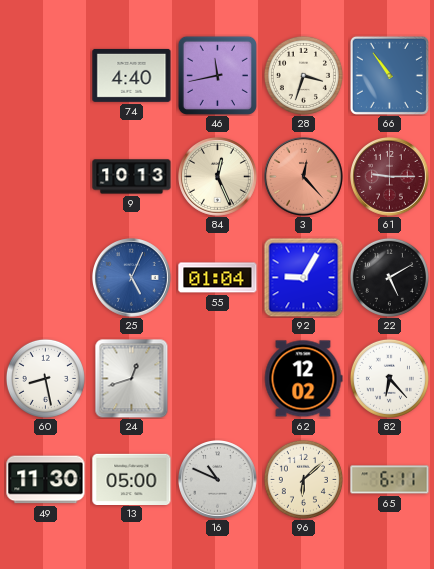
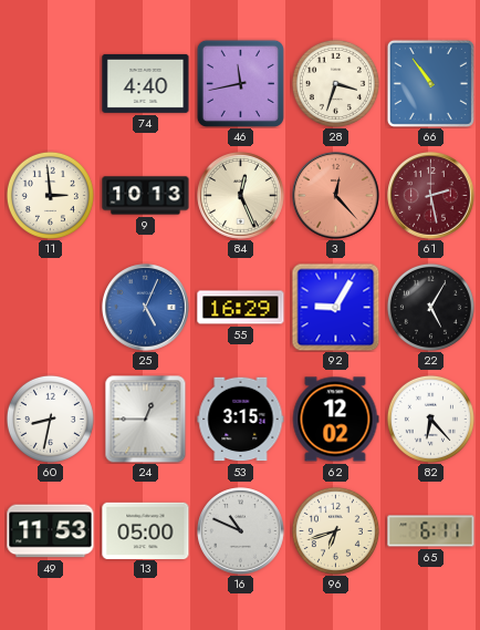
11: none -> 2:59
61: 9:15 -> 2:28
55: 01:04 -> 16:29
22: 5:10 -> 5:05
60: 8:28 -> 8:32
24: 12:42 -> 12:45
53: none -> 3:15
49: 11:30 -> 11:53
96: 6:08 -> 6:42
